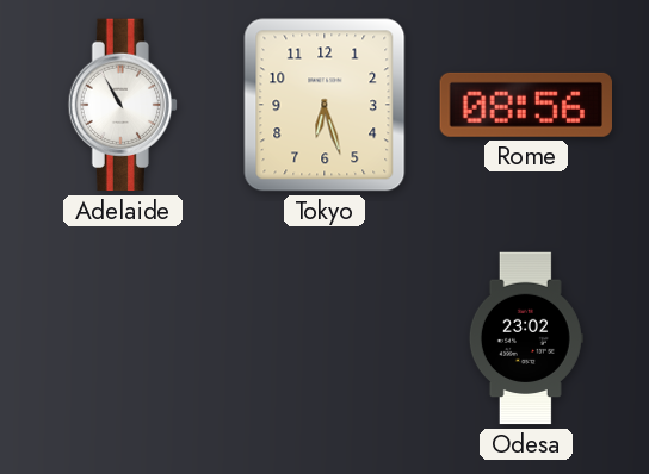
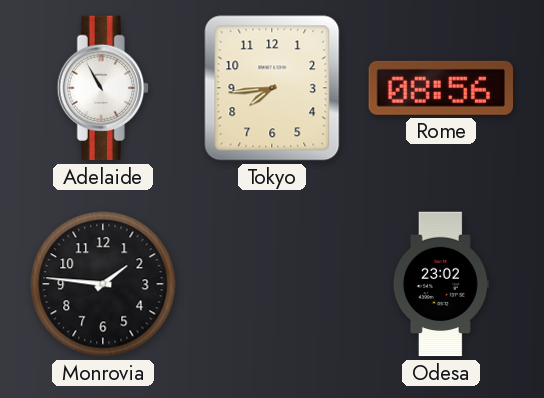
Tokyo: 6:27 -> 7:44
Monrovia: none -> 1:46
